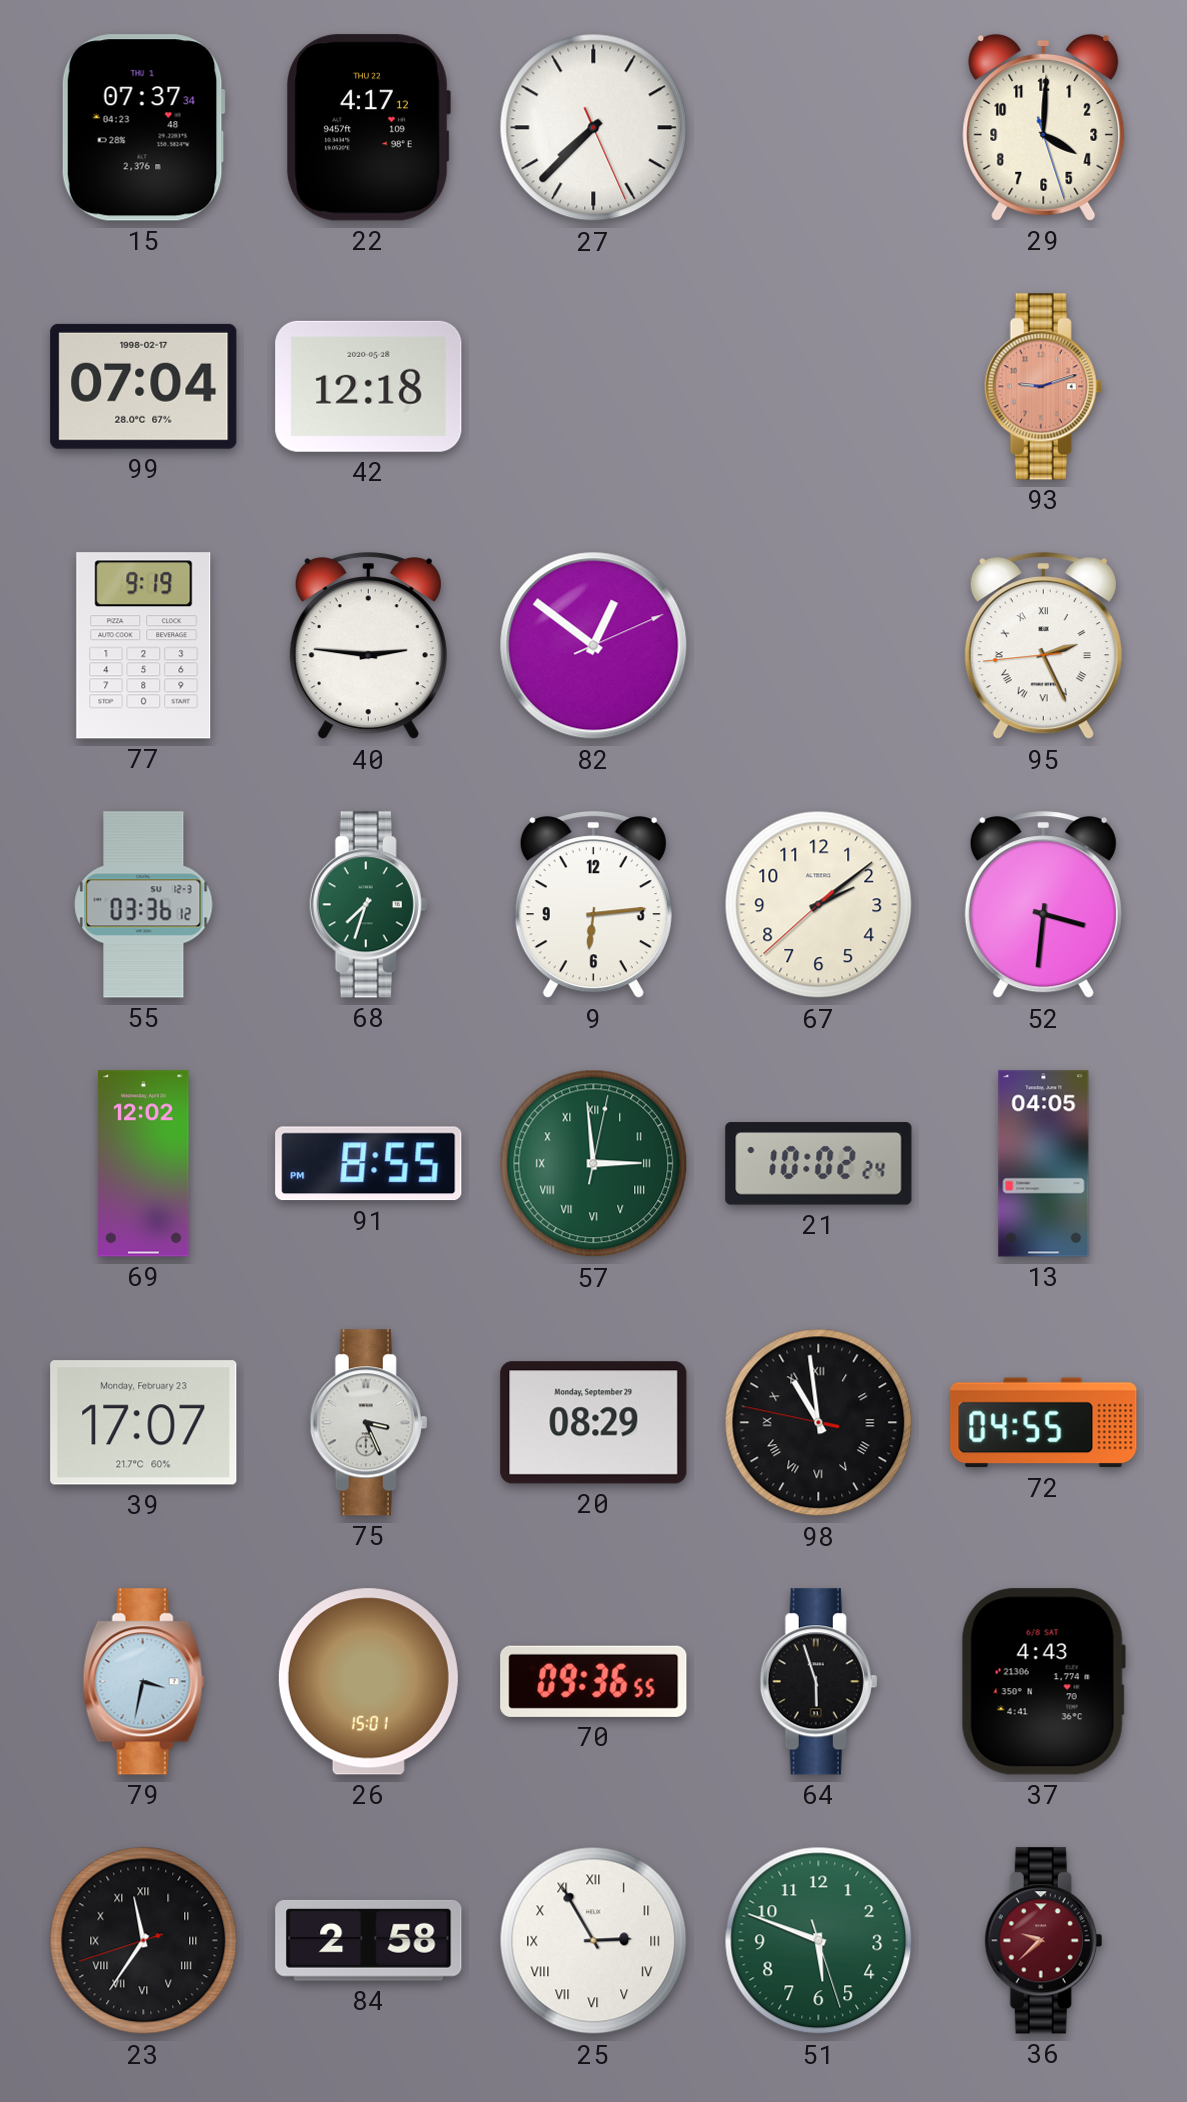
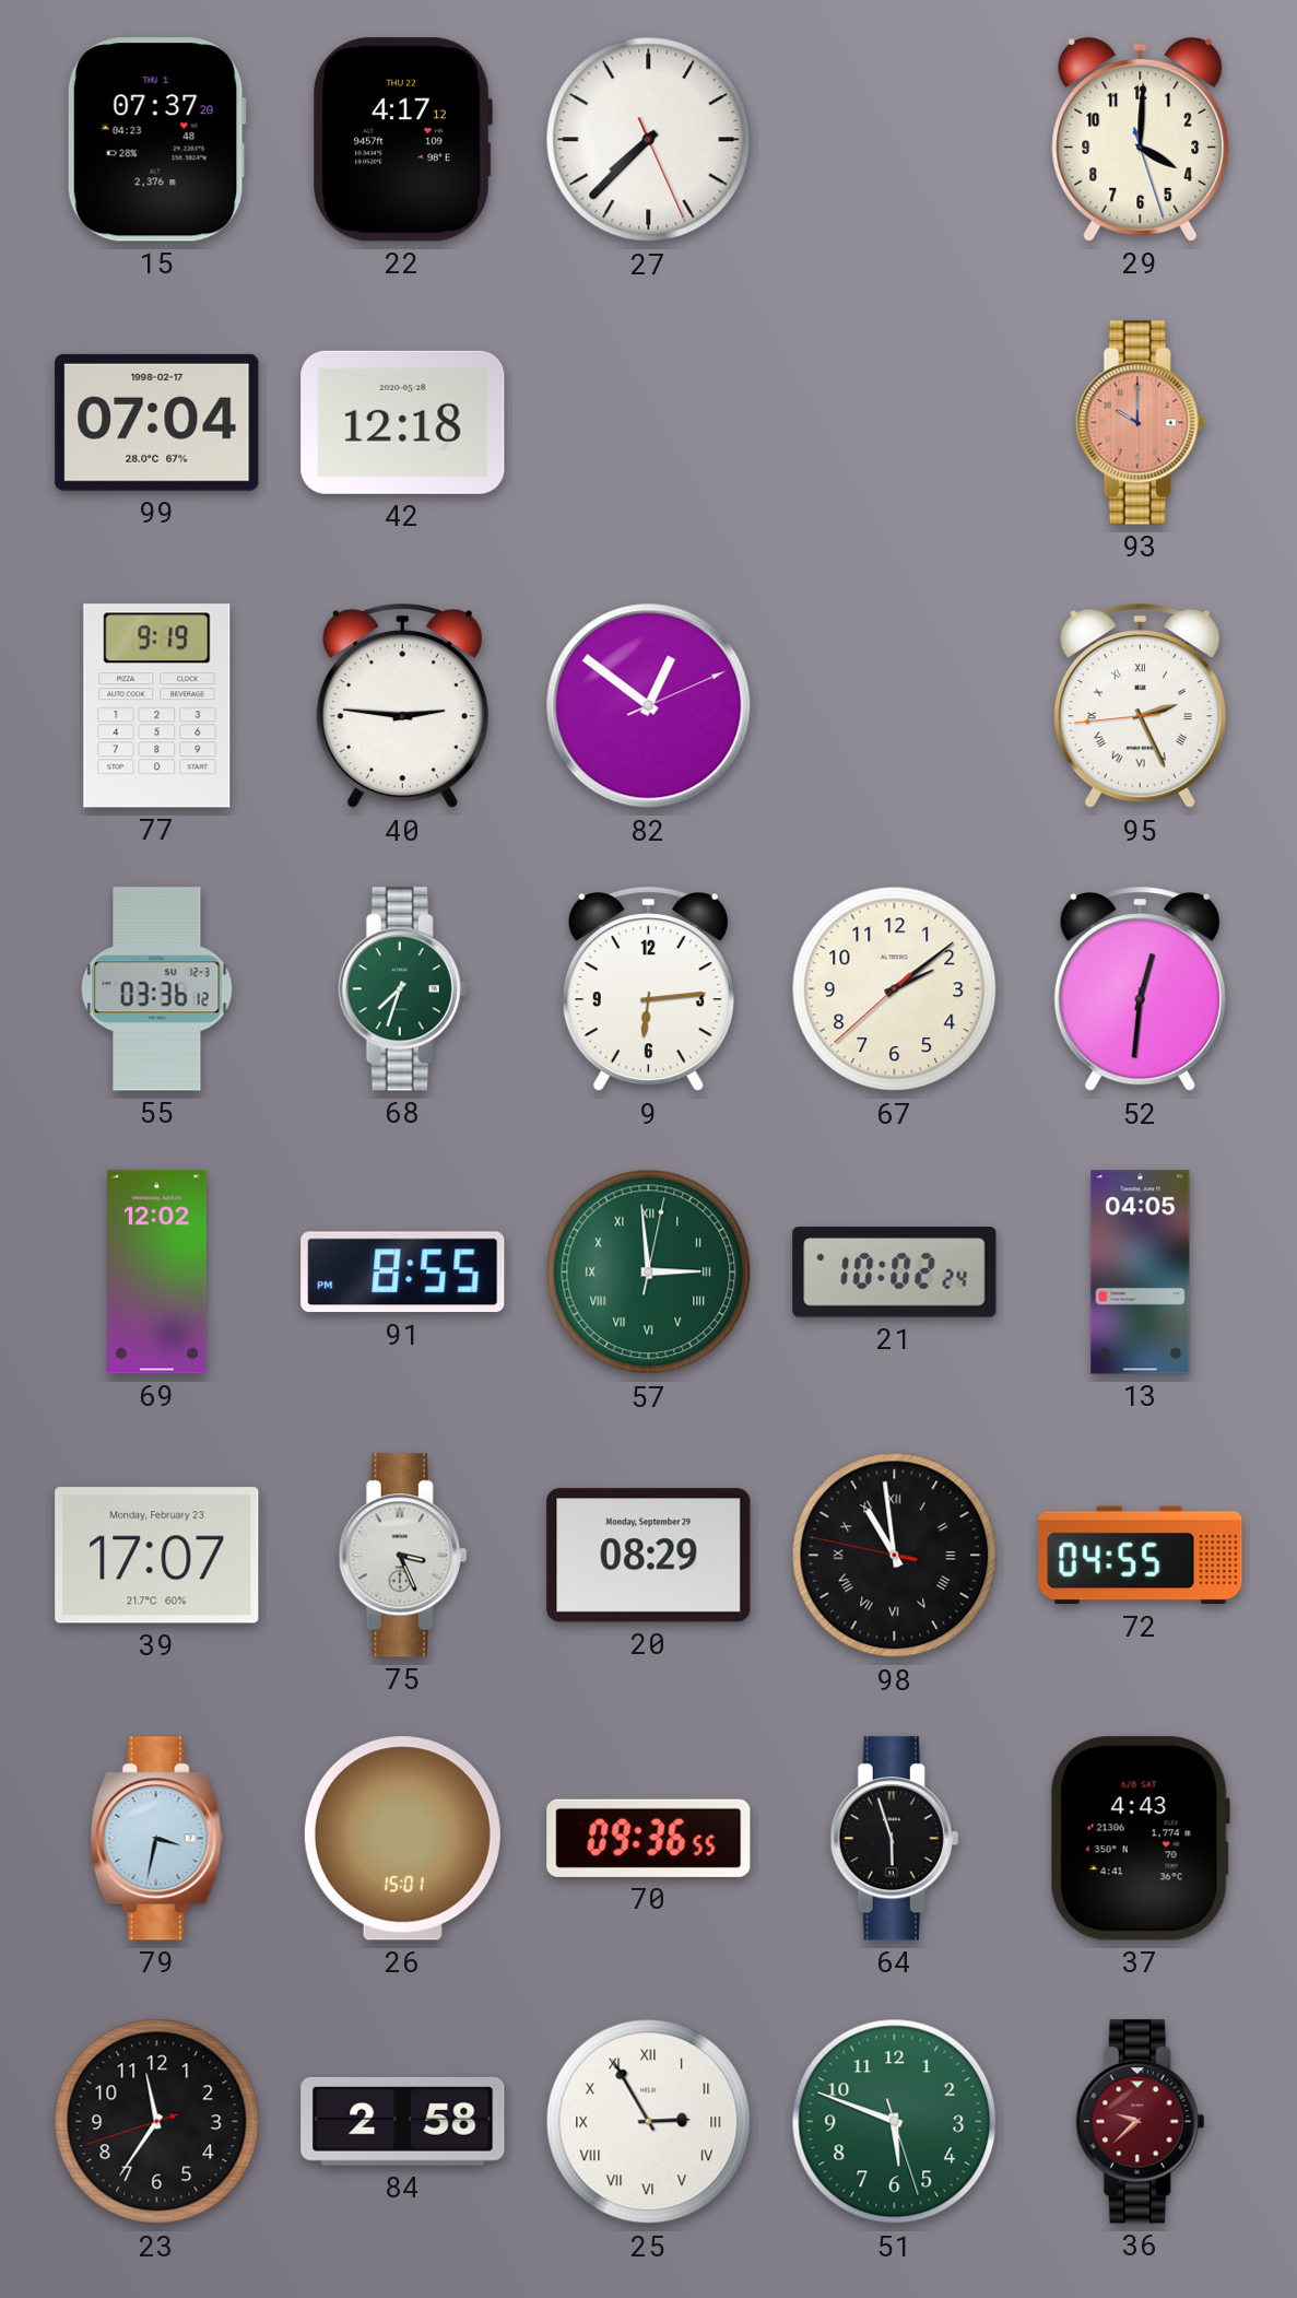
15: 07:37:34 -> 07:37:20
93: 9:12 -> 10:00
52: 3:31 -> 12:31
23 numerals: Roman -> Arabic
